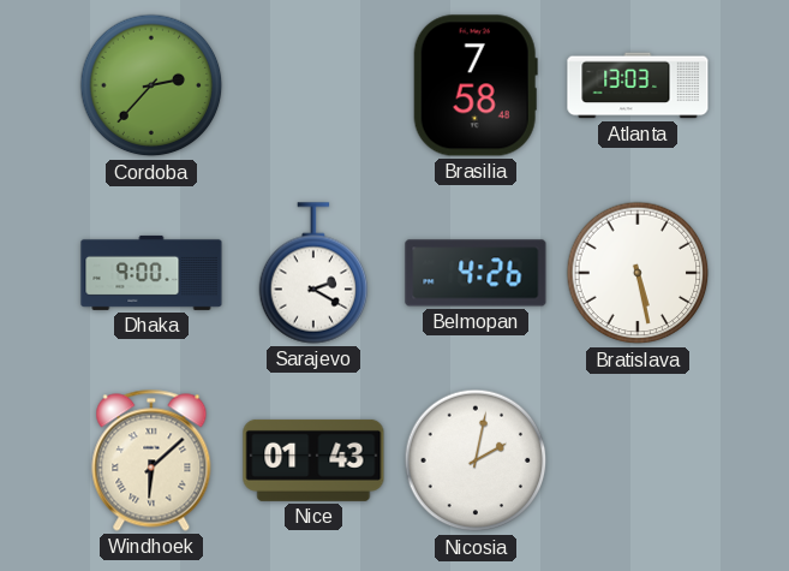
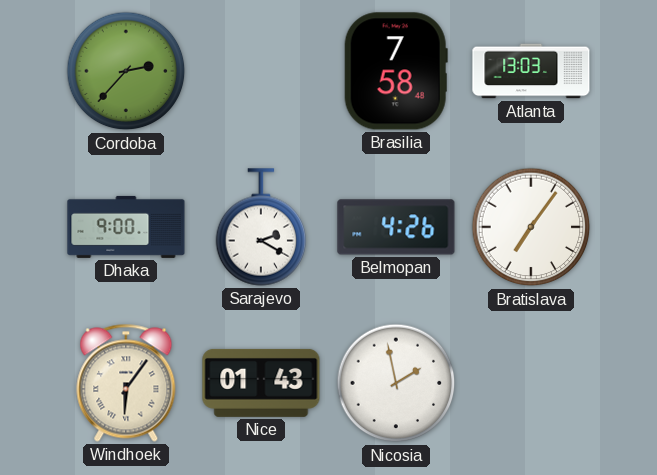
Bratislava: 5:28 -> 7:06
Windhoek: 6:08 -> 6:06
Nicosia: 2:02 -> 1:58
